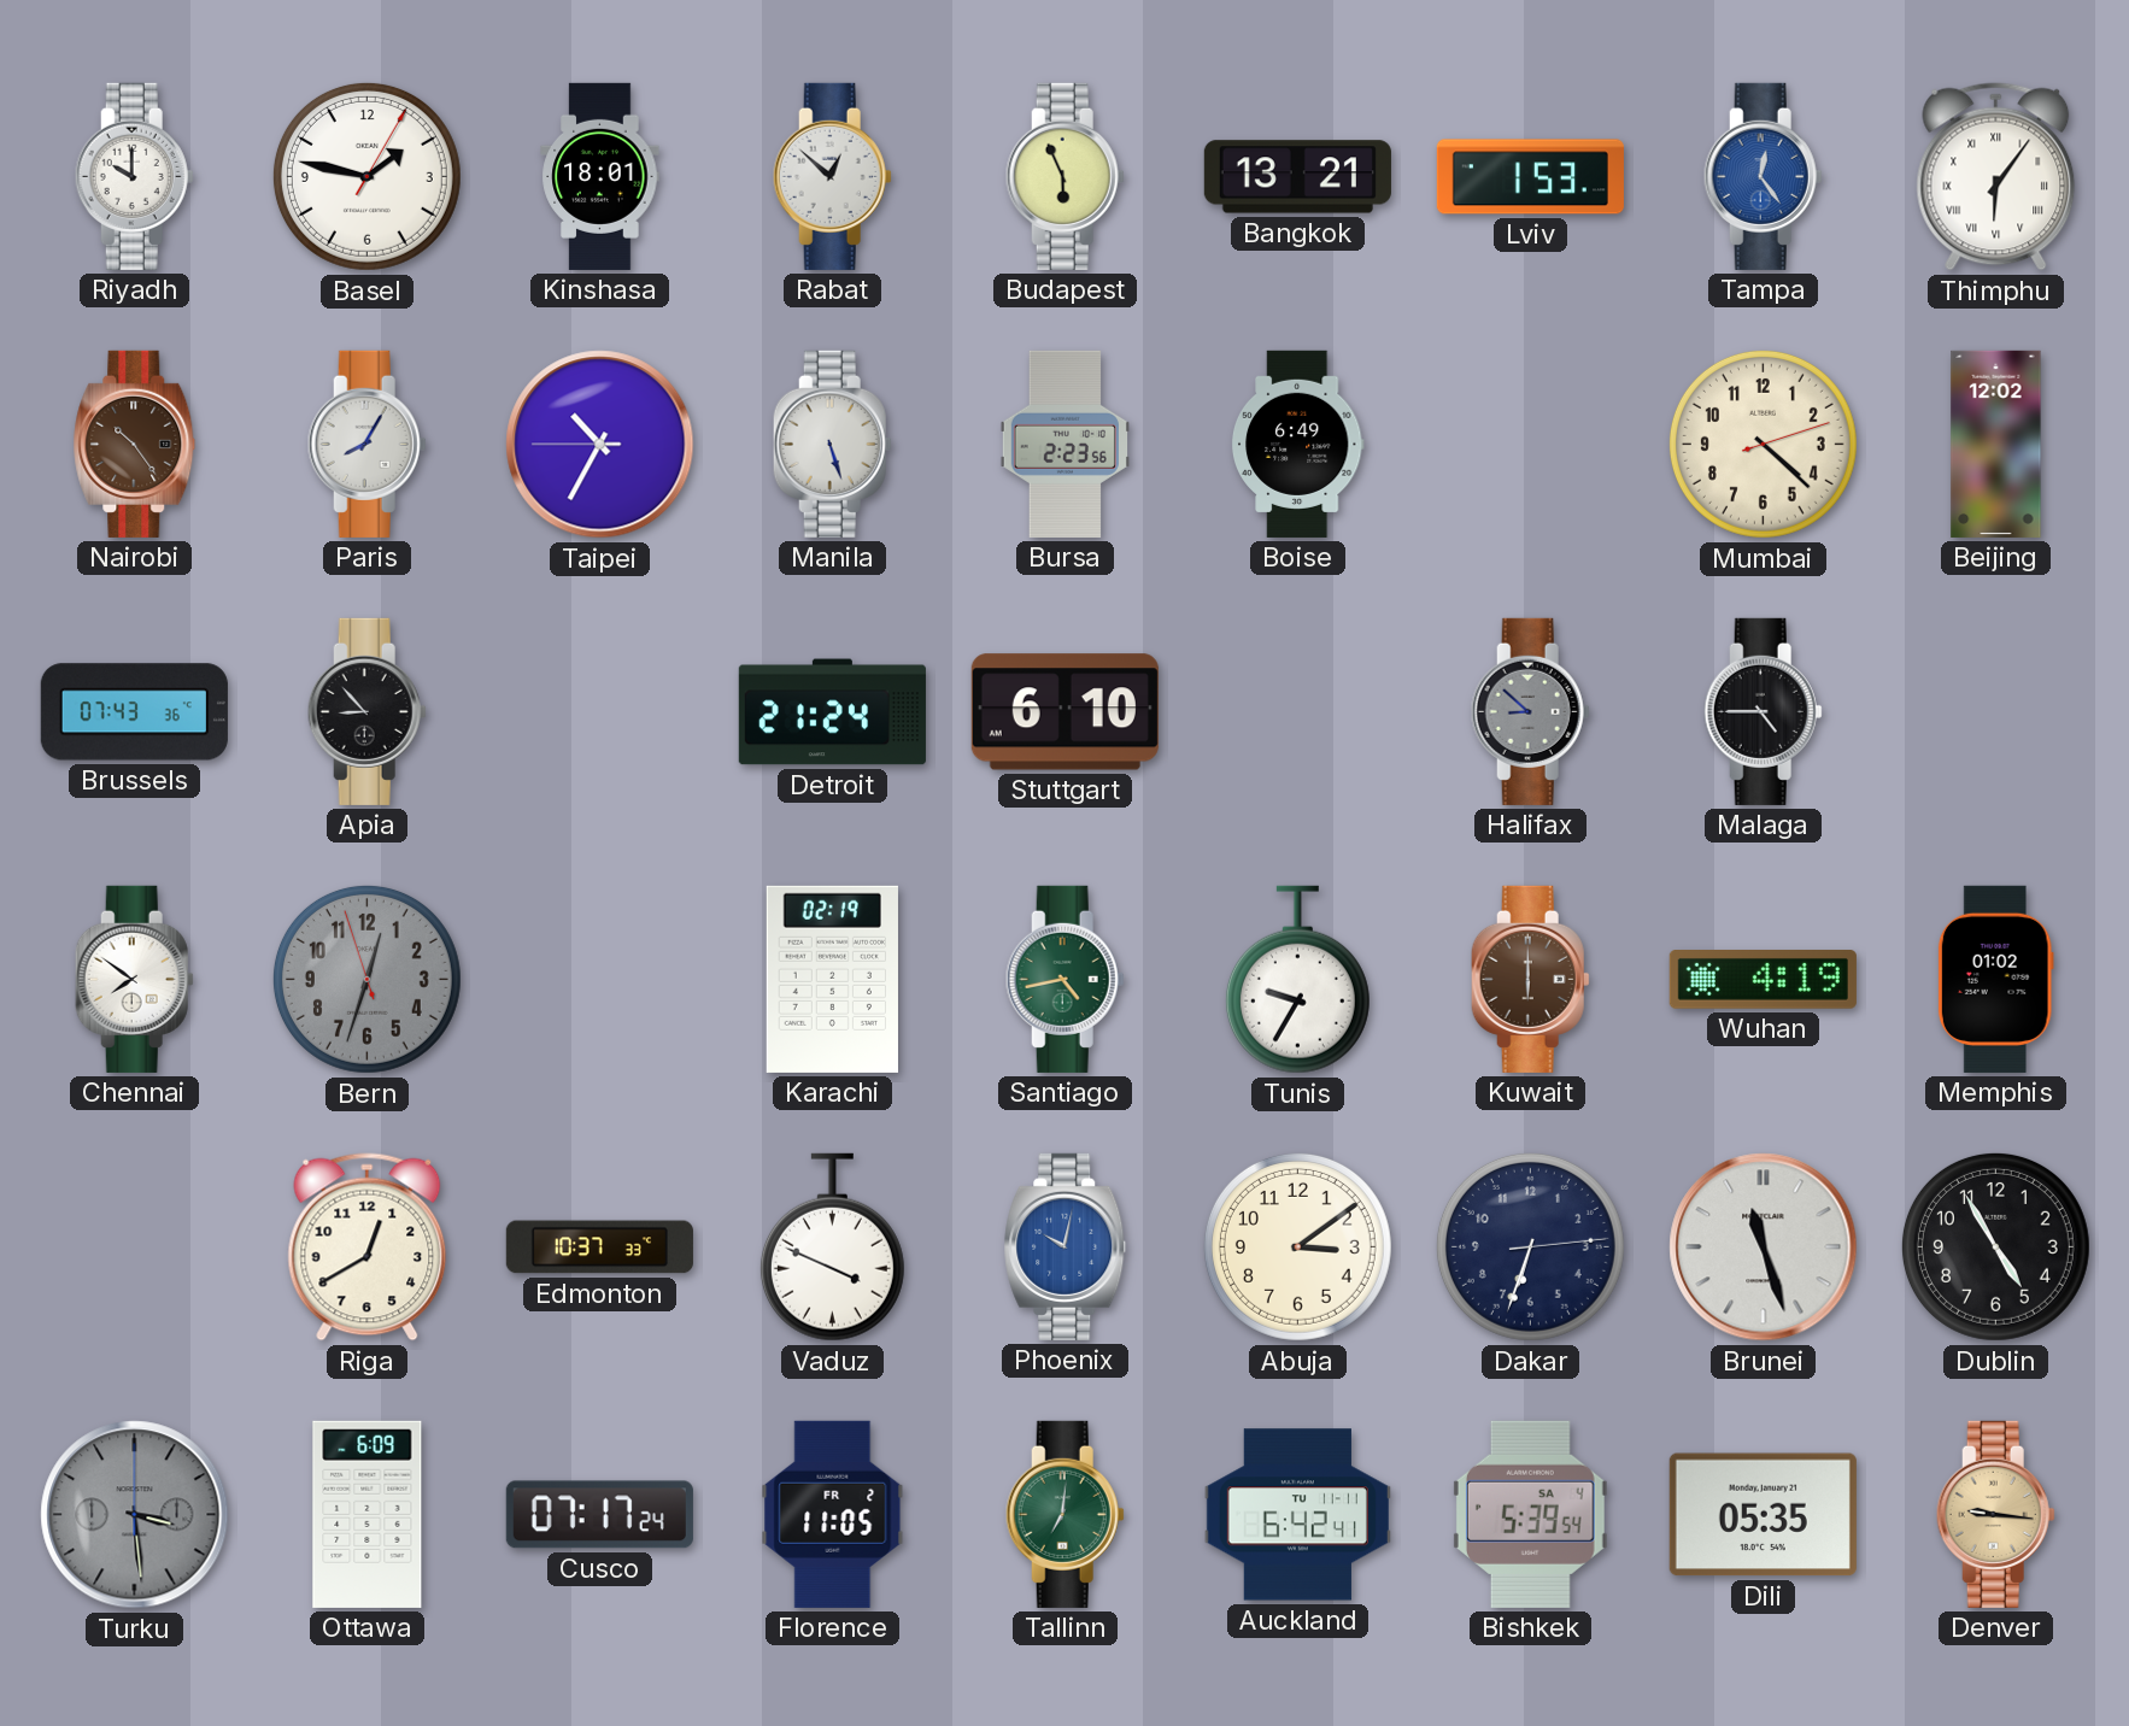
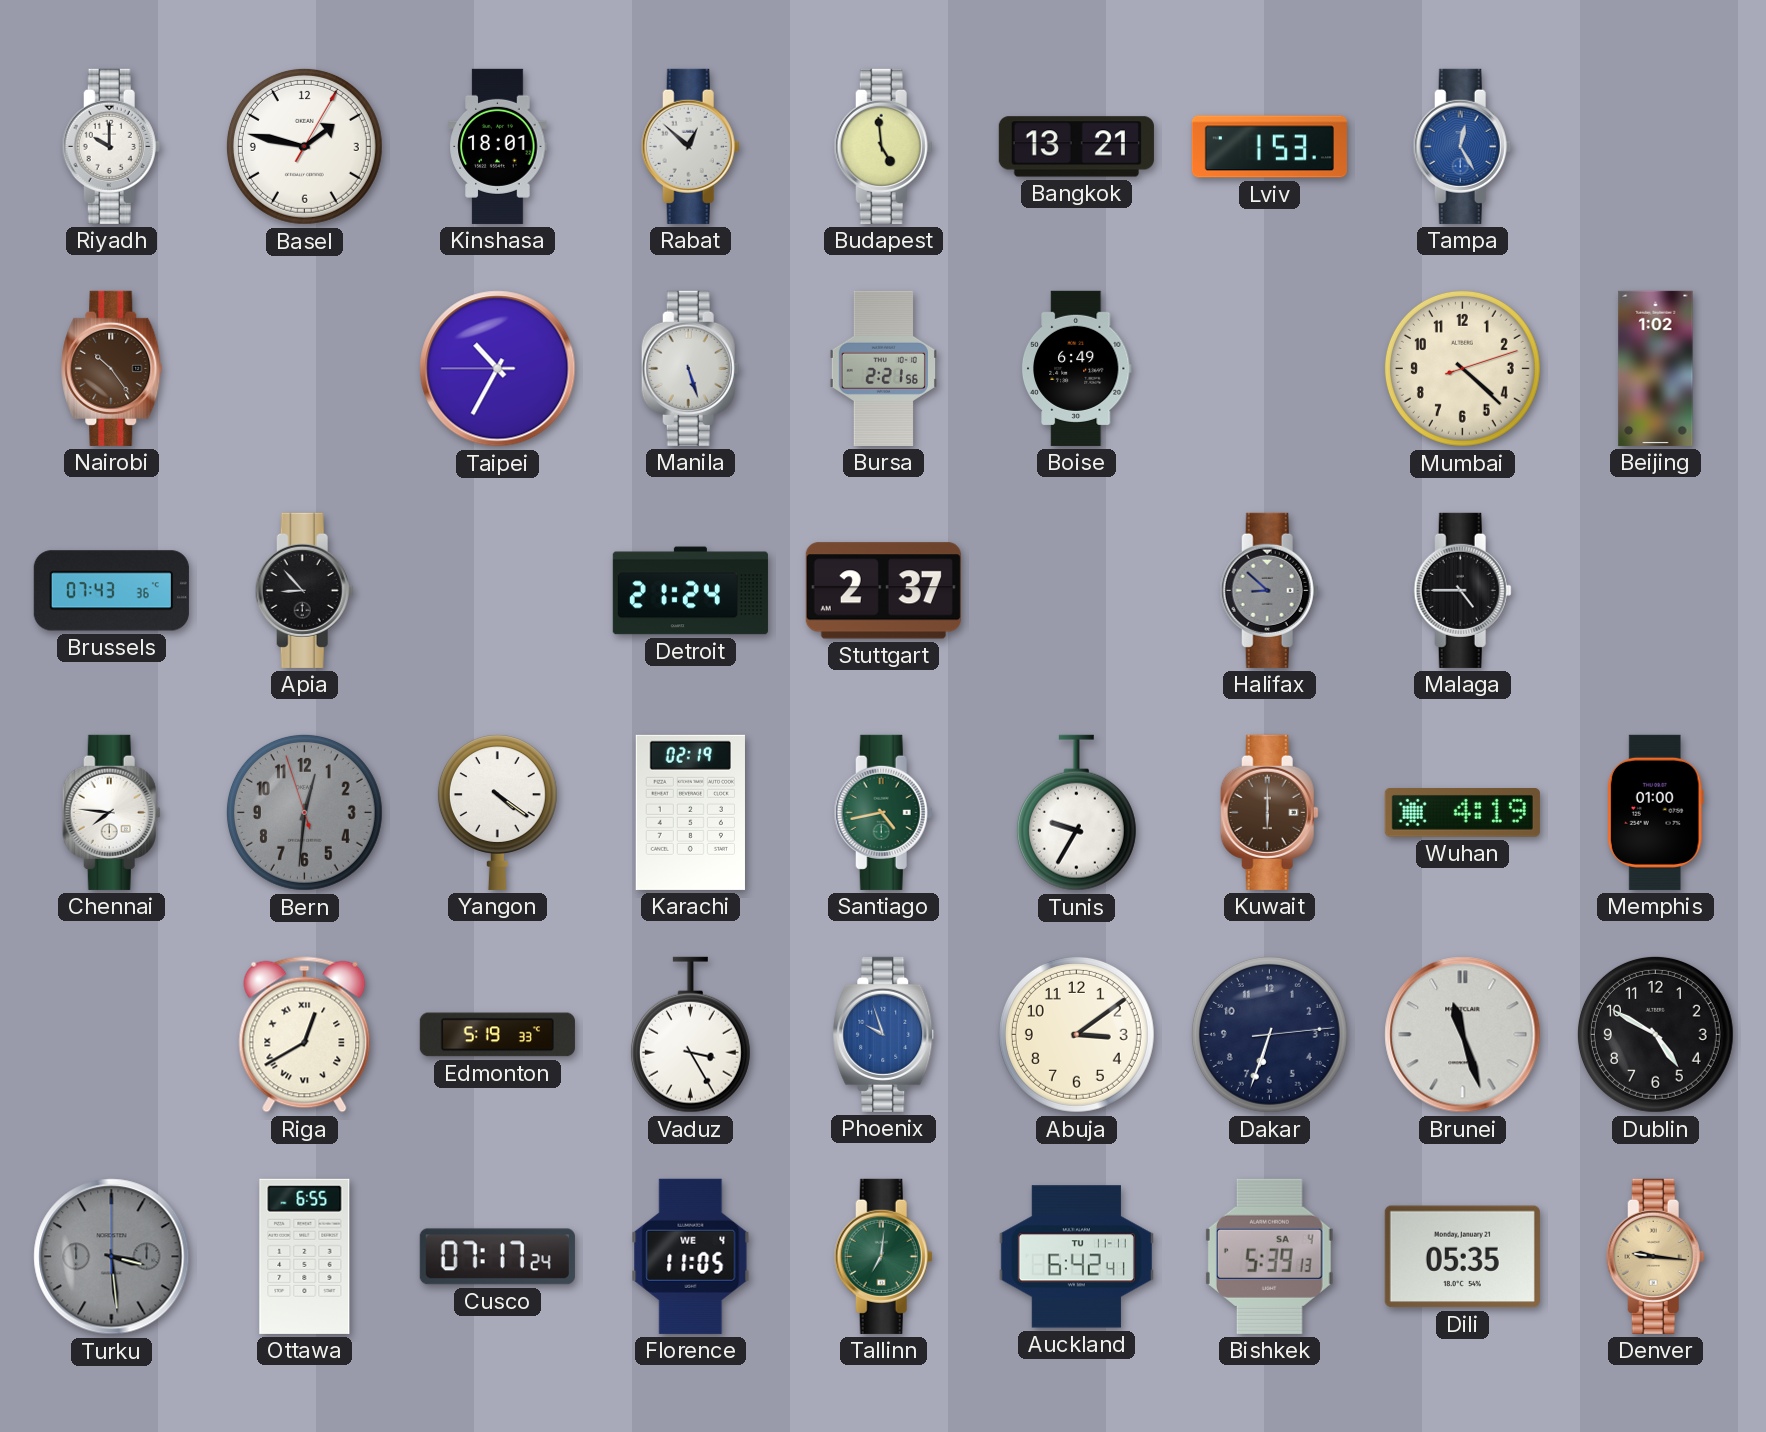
Budapest: 5:56 -> 4:59
Tampa: 12:24 -> 12:25
Thimphu: 6:06 -> none
Paris: 8:05 -> none
Bursa: 2:23 -> 2:21
Beijing: 12:02 -> 1:02
Stuttgart: 6:10 -> 2:37
Chennai: 7:51 -> 7:46
Bern: 12:32 -> 12:30
Yangon: none -> 4:21
Memphis: 01:02 -> 01:00
Riga numerals: Arabic -> Roman
Edmonton: 10:37 -> 5:19
Vaduz: 3:49 -> 3:25
Phoenix: 10:02 -> 9:57
Dublin: 4:55 -> 4:50
Ottawa: 6:09 -> 6:55
Florence date: FR 2 -> WE 4
Bishkek: 5:39:54 -> 5:39:13
